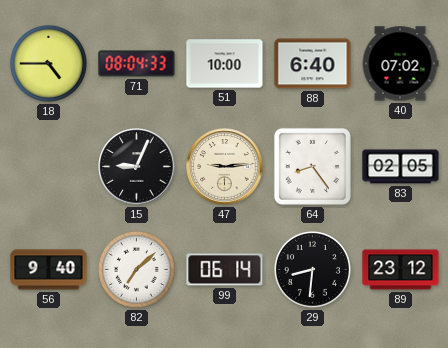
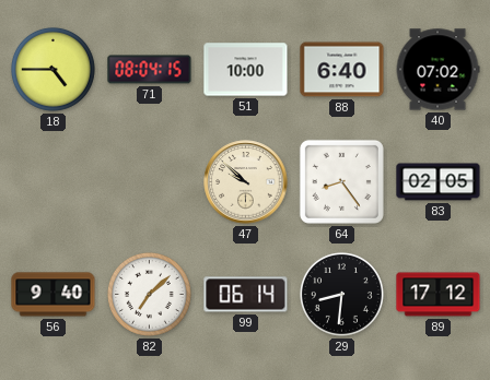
71: 08:04:33 -> 08:04:15
15: 9:04 -> none
47: 9:14 -> 9:52
89: 23:12 -> 17:12
